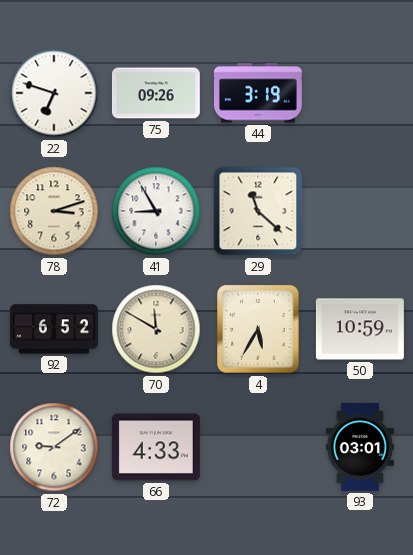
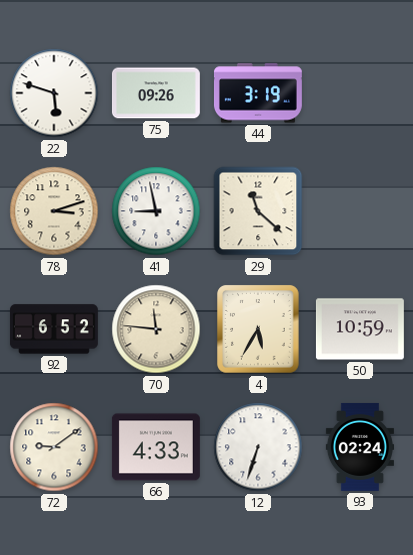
22: 6:48 -> 5:48
41: 8:55 -> 8:58
70: 11:50 -> 11:46
12: none -> 6:33
93: 03:01 -> 02:24
